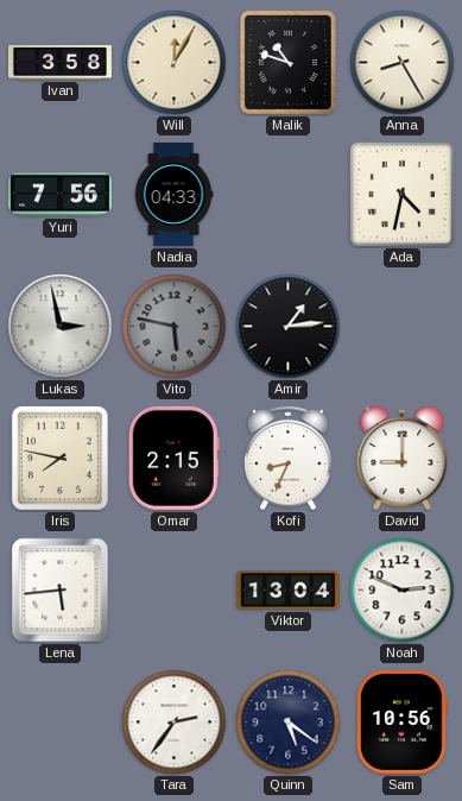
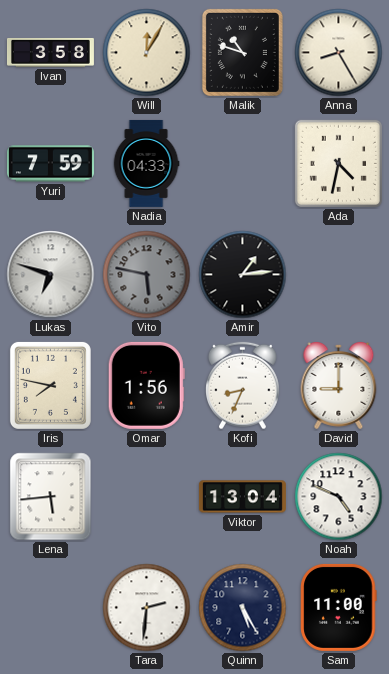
Yuri: 7:56 -> 7:59
Lukas: 2:58 -> 6:48
Omar: 2:15 -> 1:56
Noah: 2:49 -> 4:49
Tara: 2:36 -> 2:31
Quinn: 5:21 -> 5:25
Sam: 10:56 -> 11:00
